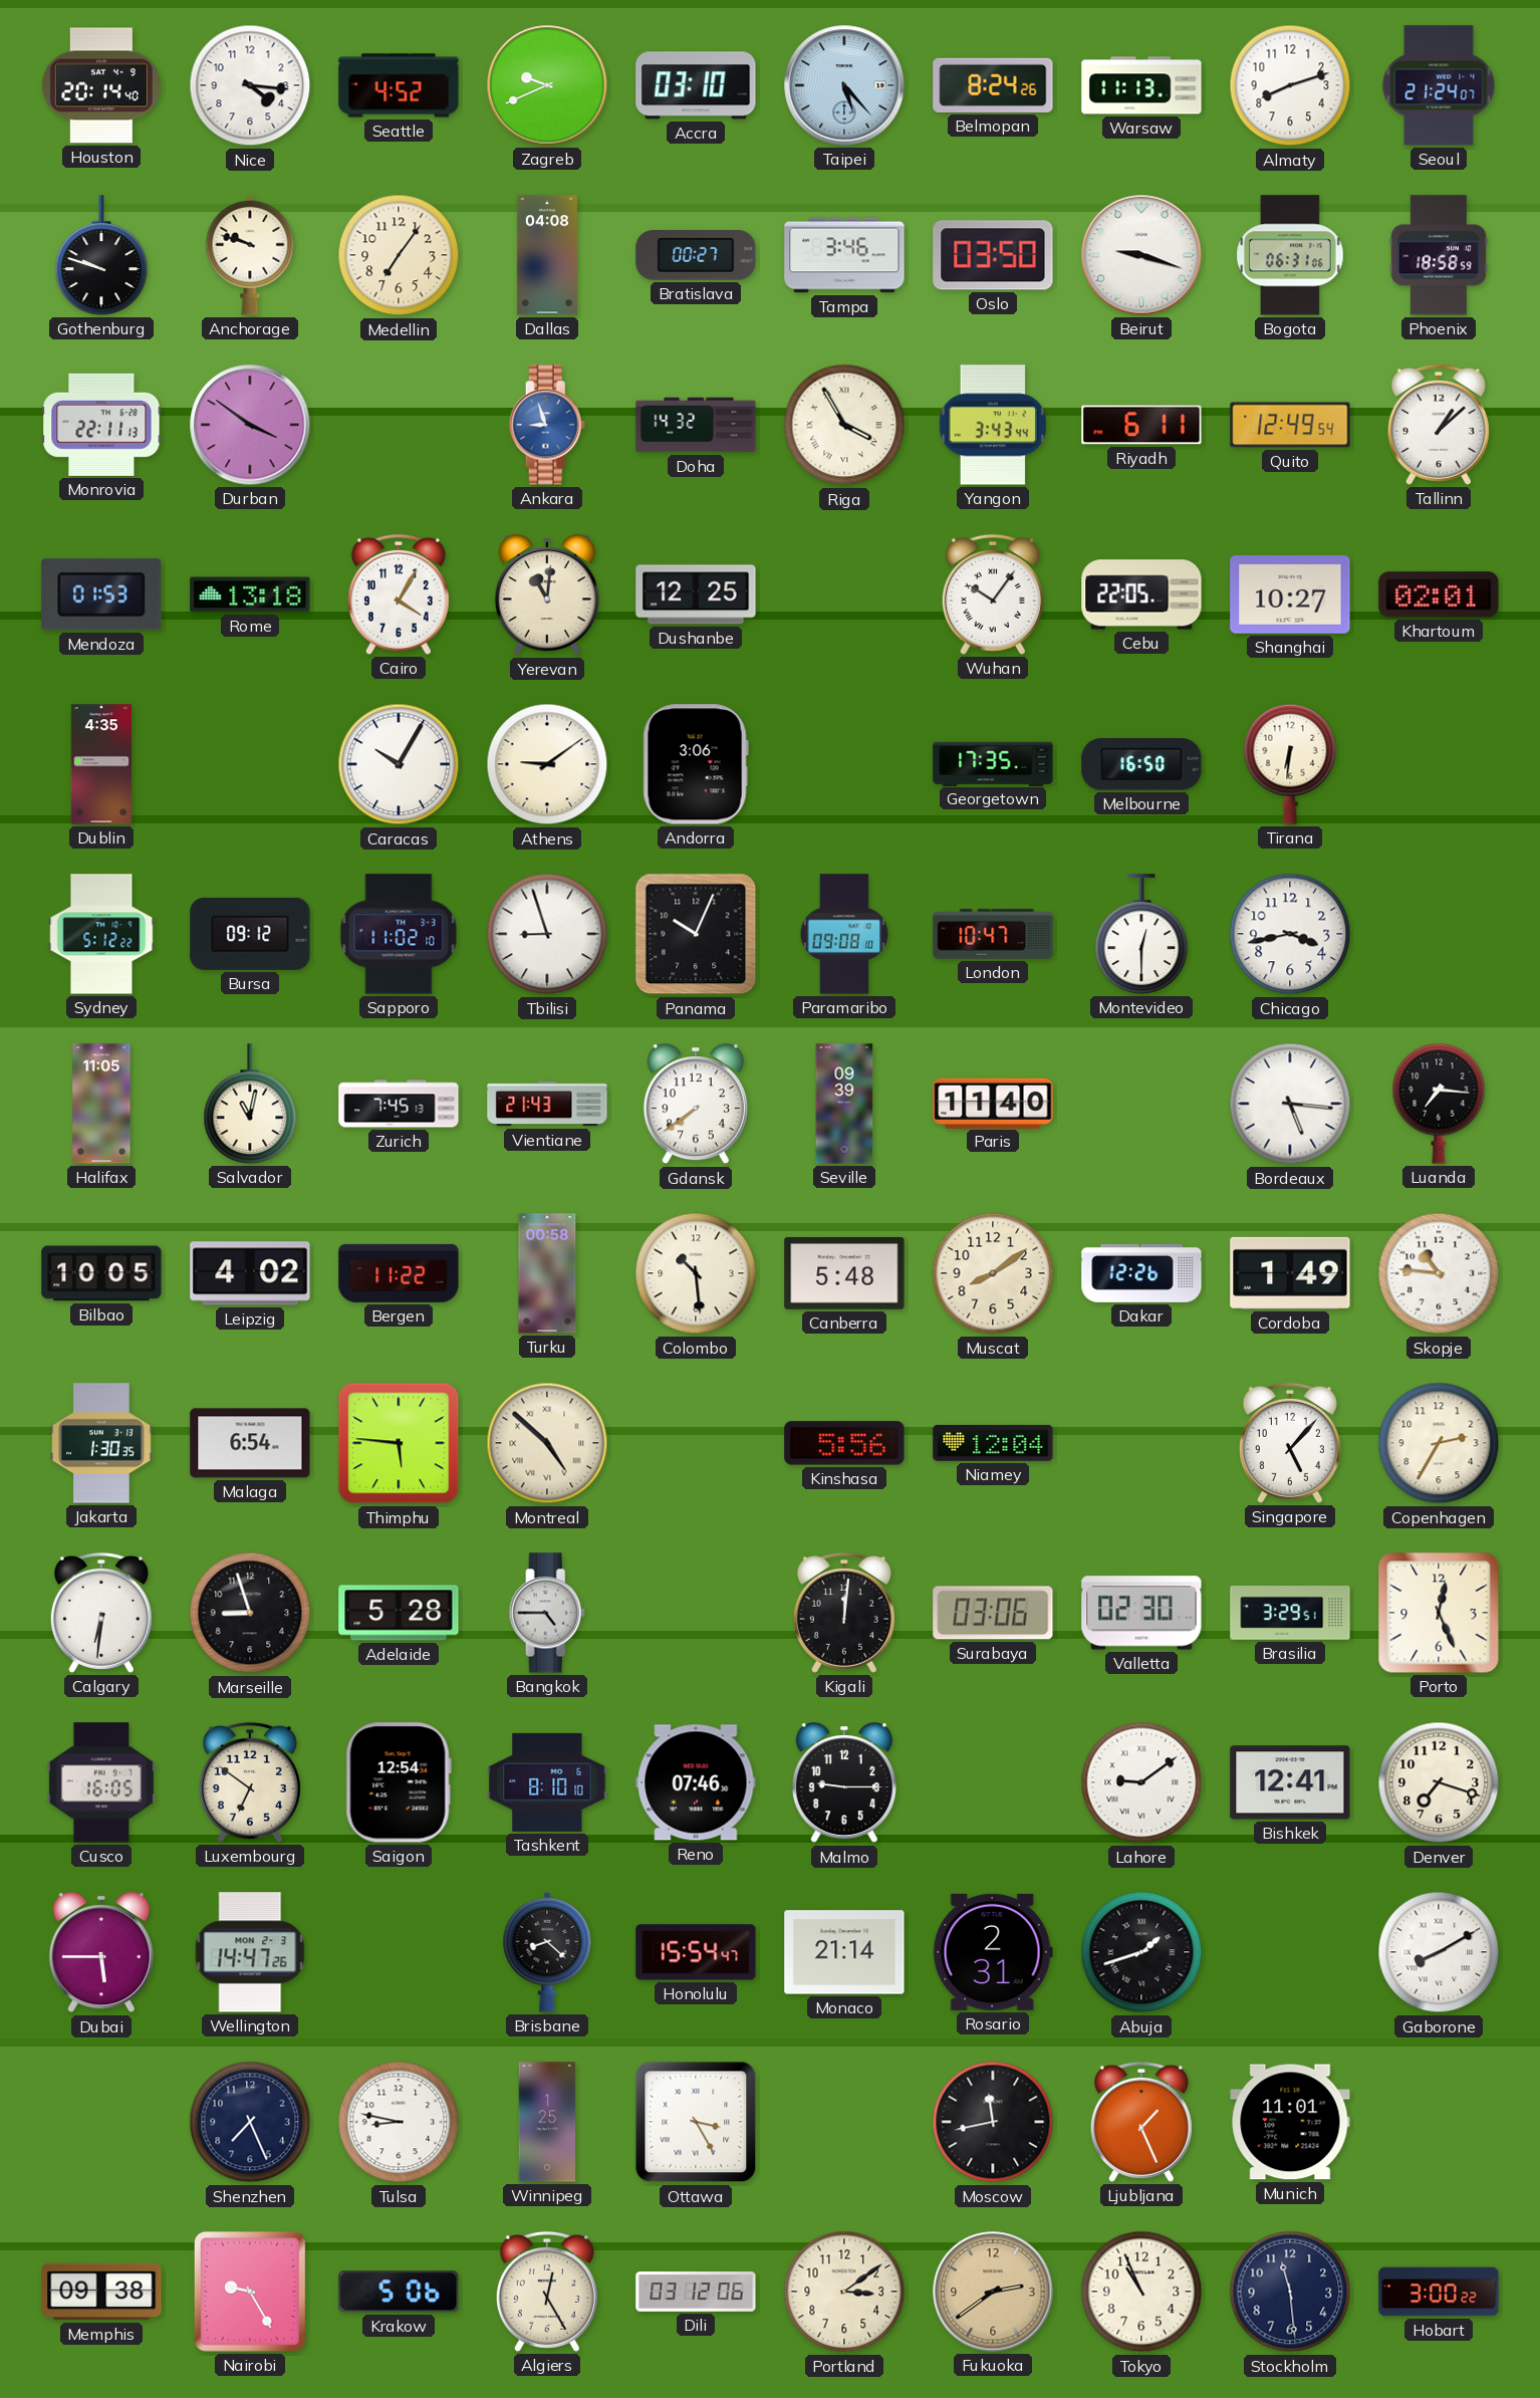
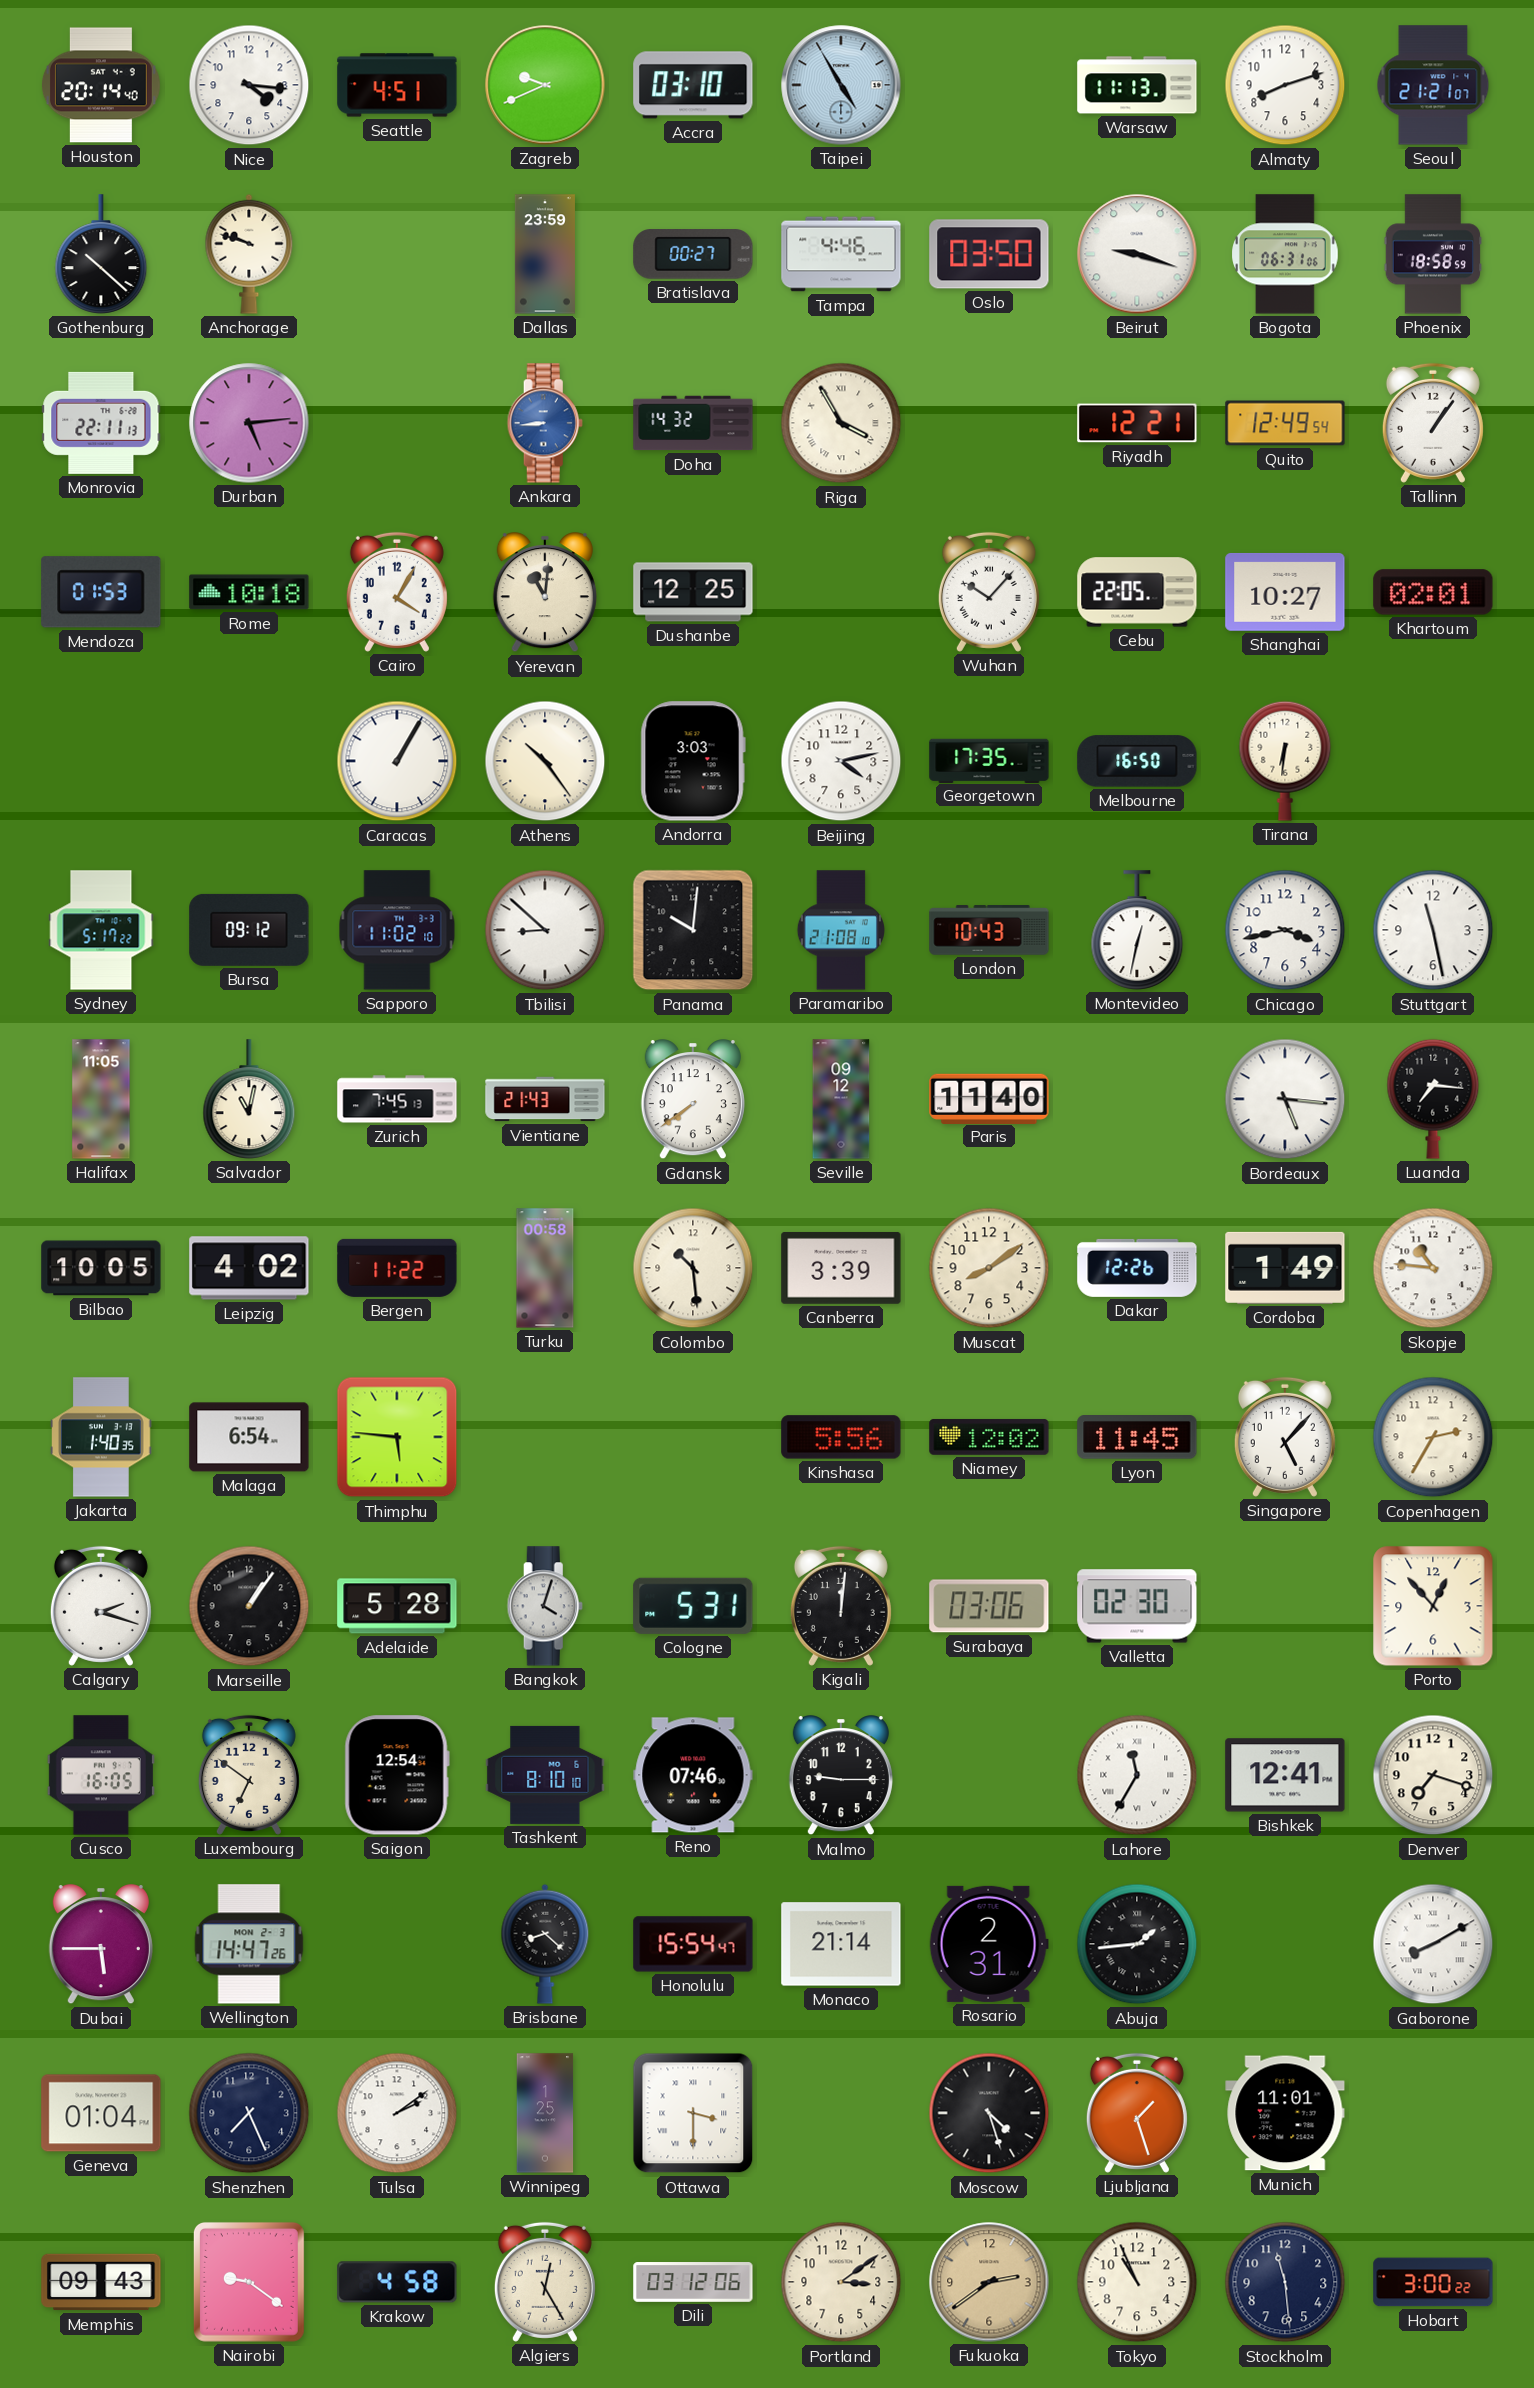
Seattle: 4:52 -> 4:51
Taipei: 5:23 -> 4:55
Belmopan: 8:24 -> none
Seoul: 21:24 -> 21:21
Gothenburg: 9:48 -> 10:22
Medellin: 7:06 -> none
Dallas: 04:08 -> 23:59
Tampa: 3:46 -> 4:46
Durban: 3:51 -> 5:14
Ankara: 8:57 -> 8:44
Yangon: 3:43 -> none
Riyadh: 6:11 -> 12:21
Tallinn: 1:08 -> 1:06
Rome: 13:18 -> 10:18
Wuhan: 10:06 -> 10:07
Dublin: 4:35 -> none
Caracas: 10:05 -> 1:05
Athens: 9:09 -> 10:24
Andorra: 3:06 -> 3:03
Beijing: none -> 4:13
Sydney: 5:12 -> 5:17
Tbilisi: 8:57 -> 8:52
Panama: 10:04 -> 10:01
Paramaribo: 09:08 -> 21:08
London: 10:47 -> 10:43
Montevideo: 12:30 -> 12:32
Stuttgart: none -> 11:28
Seville: 09:39 -> 09:12
Canberra: 5:48 -> 3:39
Jakarta: 1:30 -> 1:40
Montreal: 4:52 -> none
Niamey: 12:04 -> 12:02
Lyon: none -> 11:45
Calgary: 6:31 -> 2:18
Marseille: 8:57 -> 1:06
Bangkok: 4:45 -> 4:03
Cologne: none -> 5:31
Brasilia: 3:29 -> none
Porto: 12:26 -> 12:53
Lahore: 9:09 -> 11:35
Abuja: 1:42 -> 1:44
Geneva: none -> 01:04
Tulsa: 8:47 -> 2:09
Ottawa: 3:25 -> 3:30
Moscow: 11:43 -> 4:27
Ljubljana: 1:26 -> 1:27
Memphis: 09:38 -> 09:43
Nairobi: 9:25 -> 9:21
Krakow: 5:06 -> 4:58
